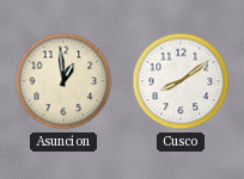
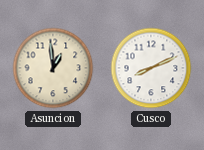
Cusco: 8:09 -> 8:11
